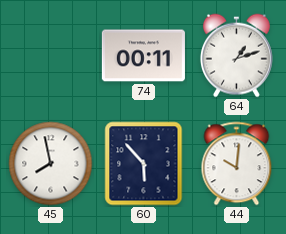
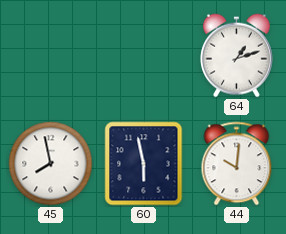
74: 00:11 -> none
60: 5:53 -> 5:58
